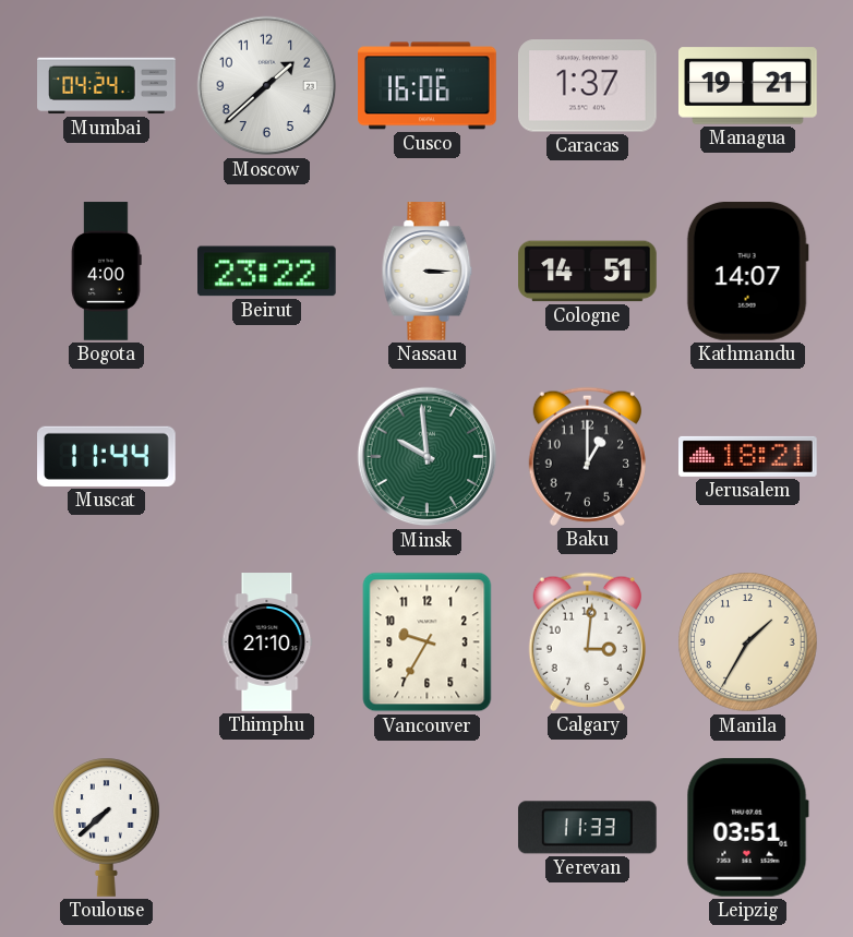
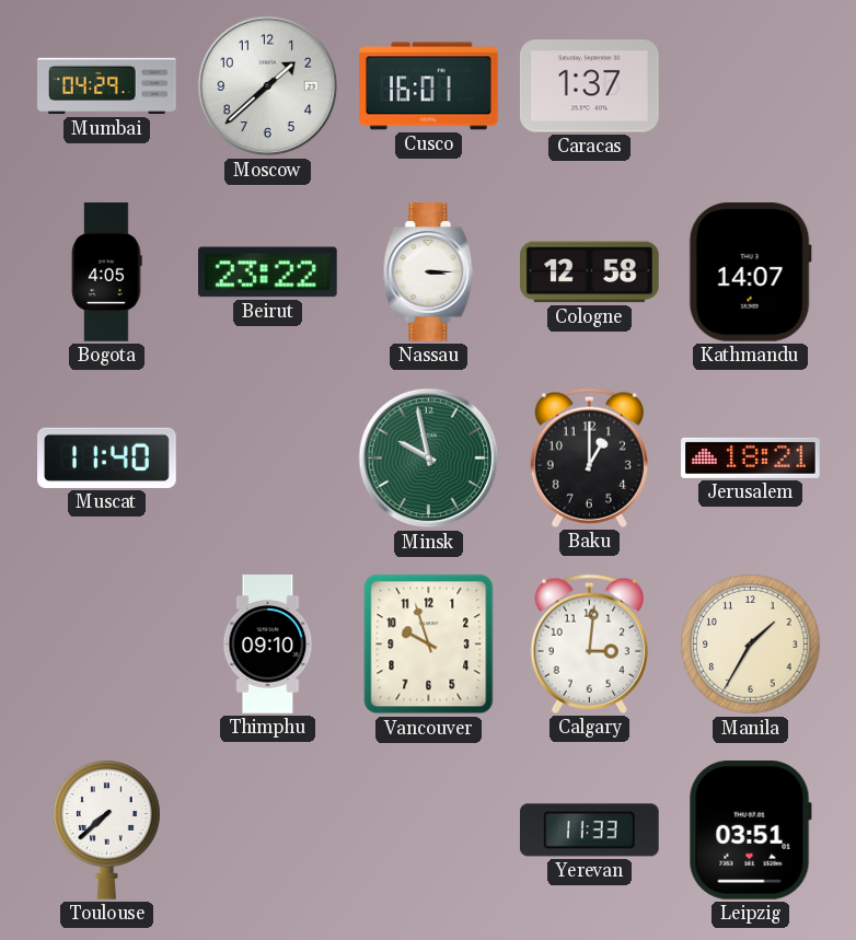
Mumbai: 04:24 -> 04:29
Cusco: 16:06 -> 16:01
Managua: 19:21 -> none
Bogota: 4:00 -> 4:05
Cologne: 14:51 -> 12:58
Muscat: 11:44 -> 11:40
Minsk: 9:59 -> 9:58
Thimphu: 21:10 -> 09:10
Vancouver: 9:35 -> 9:57
